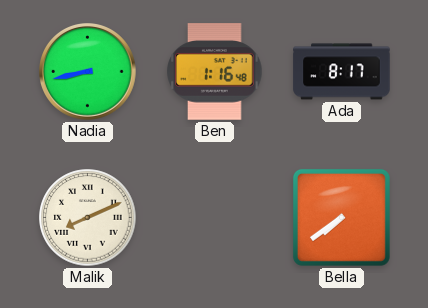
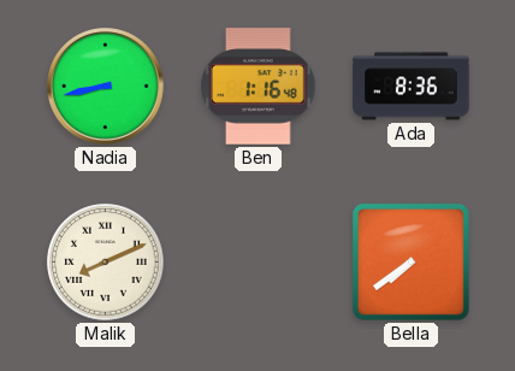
Ada: 8:17 -> 8:36
